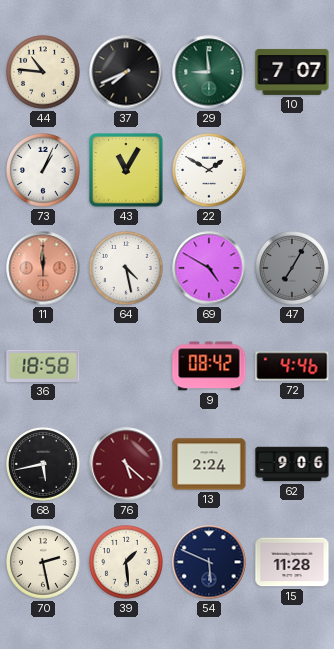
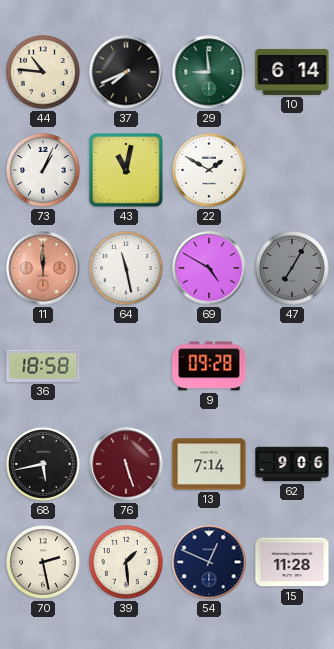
10: 7:07 -> 6:14
43: 11:05 -> 11:02
64: 4:28 -> 11:28
9: 08:42 -> 09:28
72: 4:46 -> none
76: 5:22 -> 5:27
13: 2:24 -> 7:14
54: 5:49 -> 12:49
